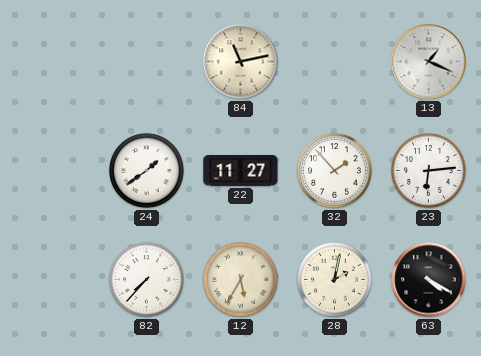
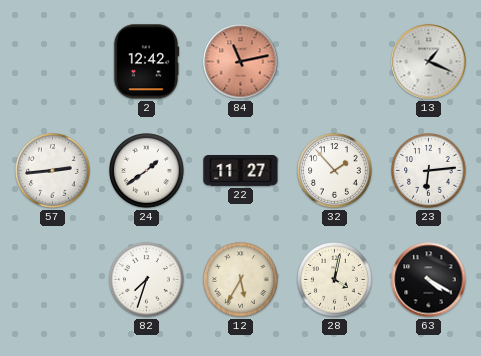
2: none -> 12:42
84 dial: cream -> salmon
57: none -> 2:44
82: 7:37 -> 7:33
28: 2:02 -> 4:02
